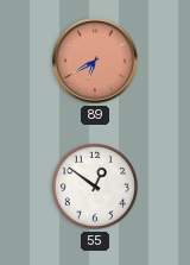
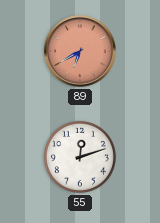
55: 12:51 -> 12:12
